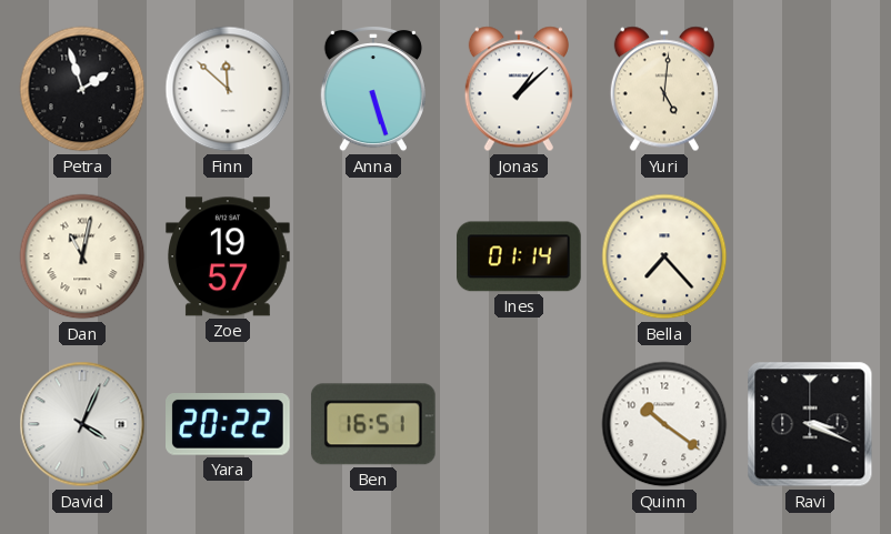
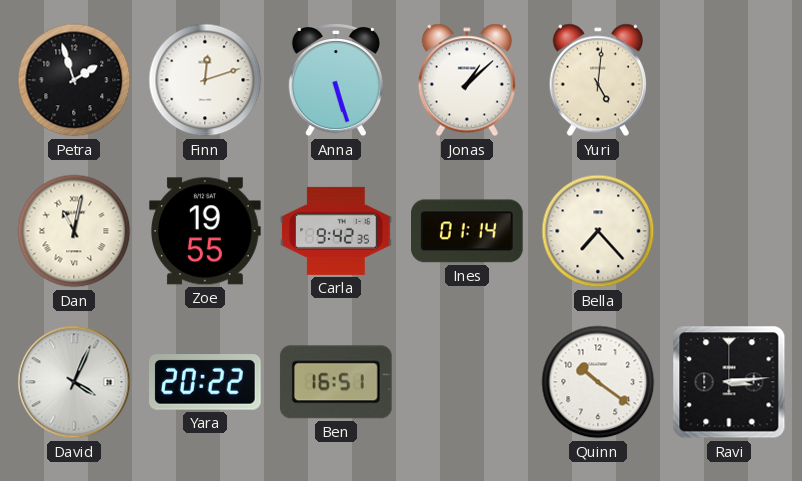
Finn: 11:52 -> 12:12
Zoe: 19:57 -> 19:55
Carla: none -> 9:42
Ravi: 3:19 -> 3:14
